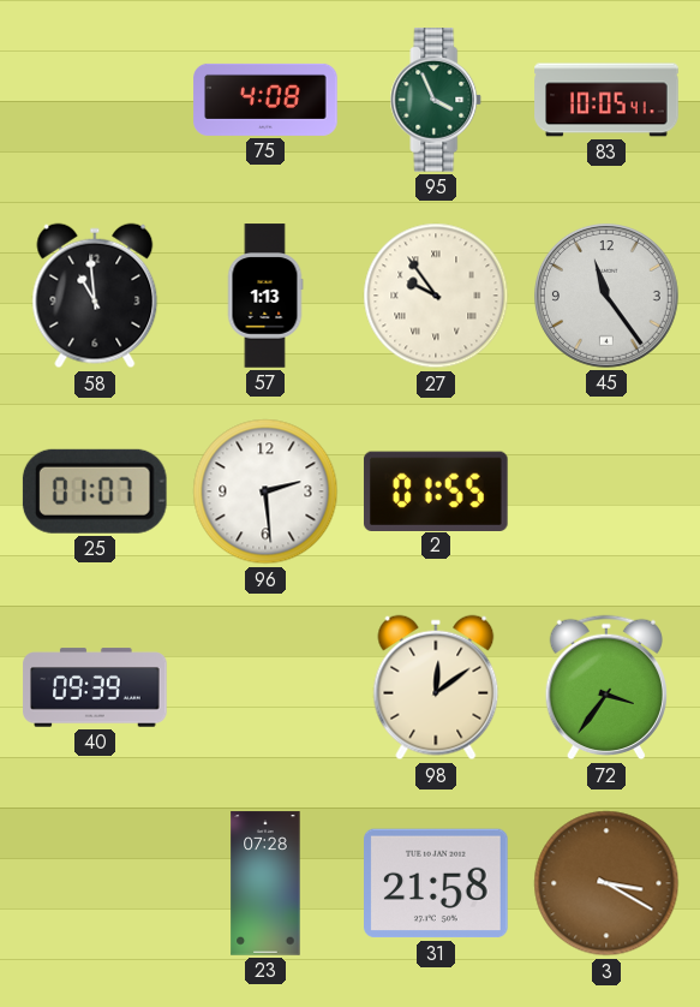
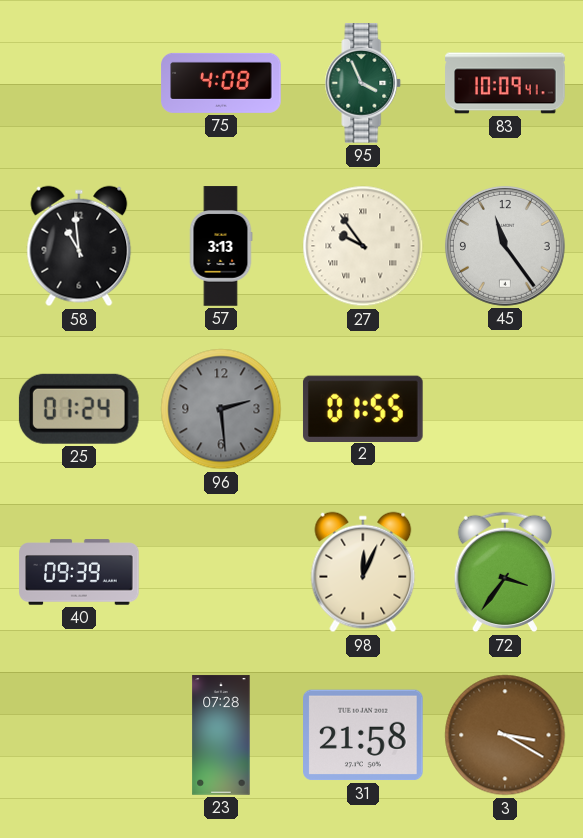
83: 10:05 -> 10:09
57: 1:13 -> 3:13
25: 01:07 -> 01:24
96 dial: white -> grey
98: 12:09 -> 12:04
